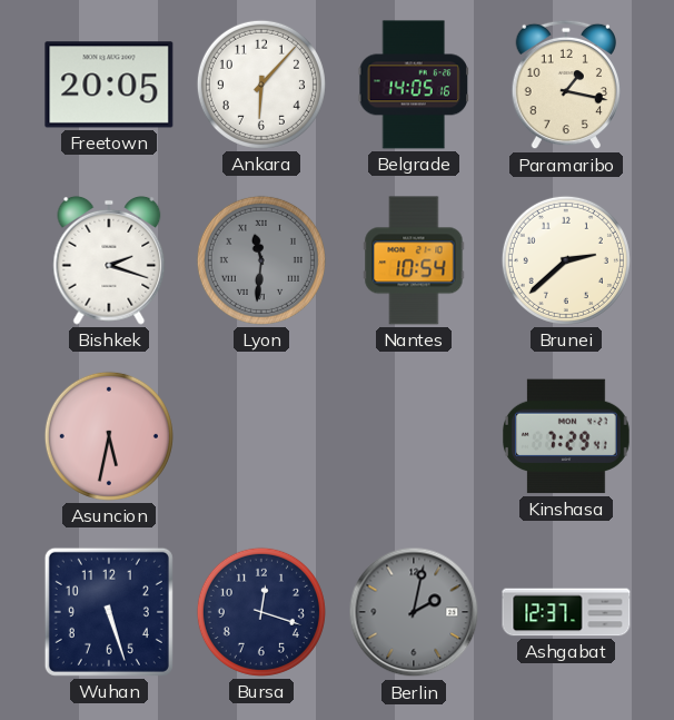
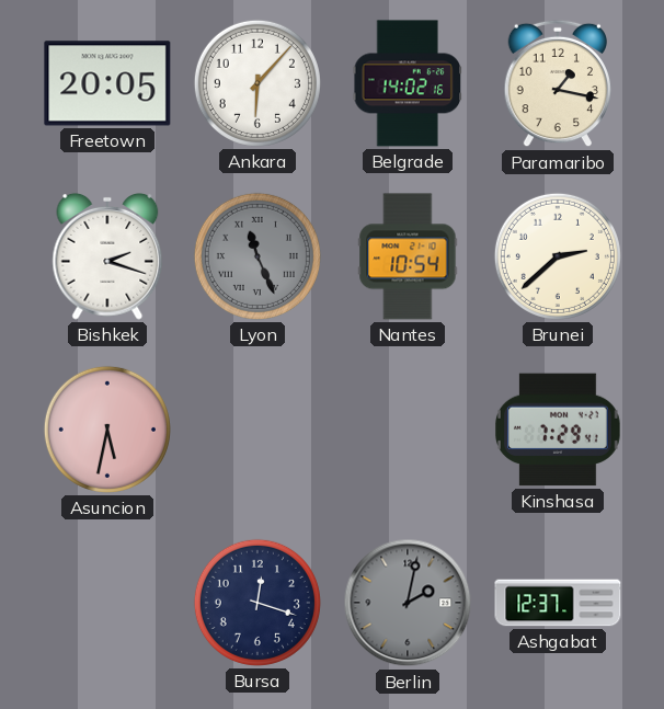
Belgrade: 14:05 -> 14:02
Lyon: 11:31 -> 11:26
Wuhan: 5:27 -> none
